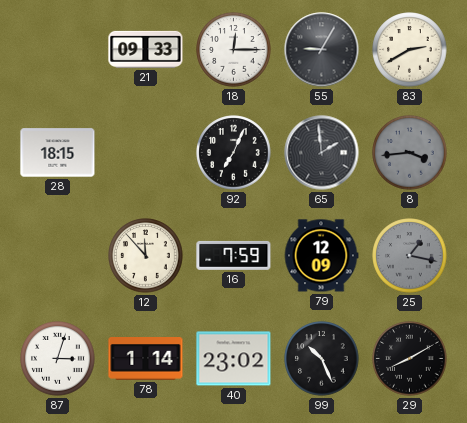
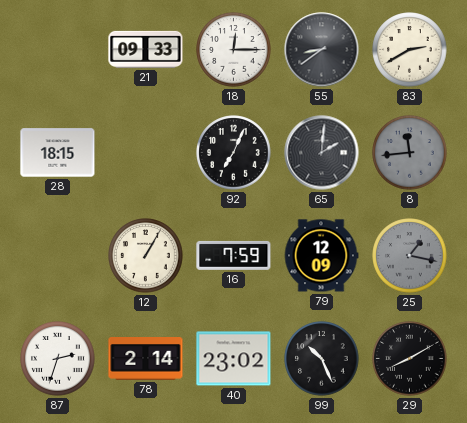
55: 9:05 -> 8:39
65: 1:59 -> 2:01
8: 3:44 -> 11:44
12: 11:53 -> 1:05
87: 3:03 -> 2:33
78: 1:14 -> 2:14
